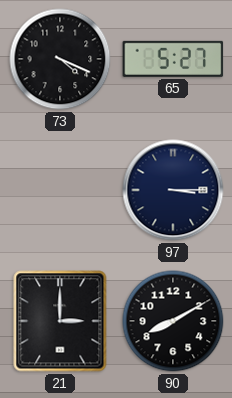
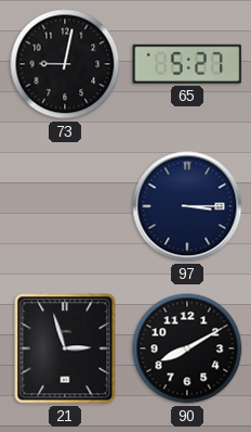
73: 4:19 -> 9:02
21: 3:00 -> 2:57
